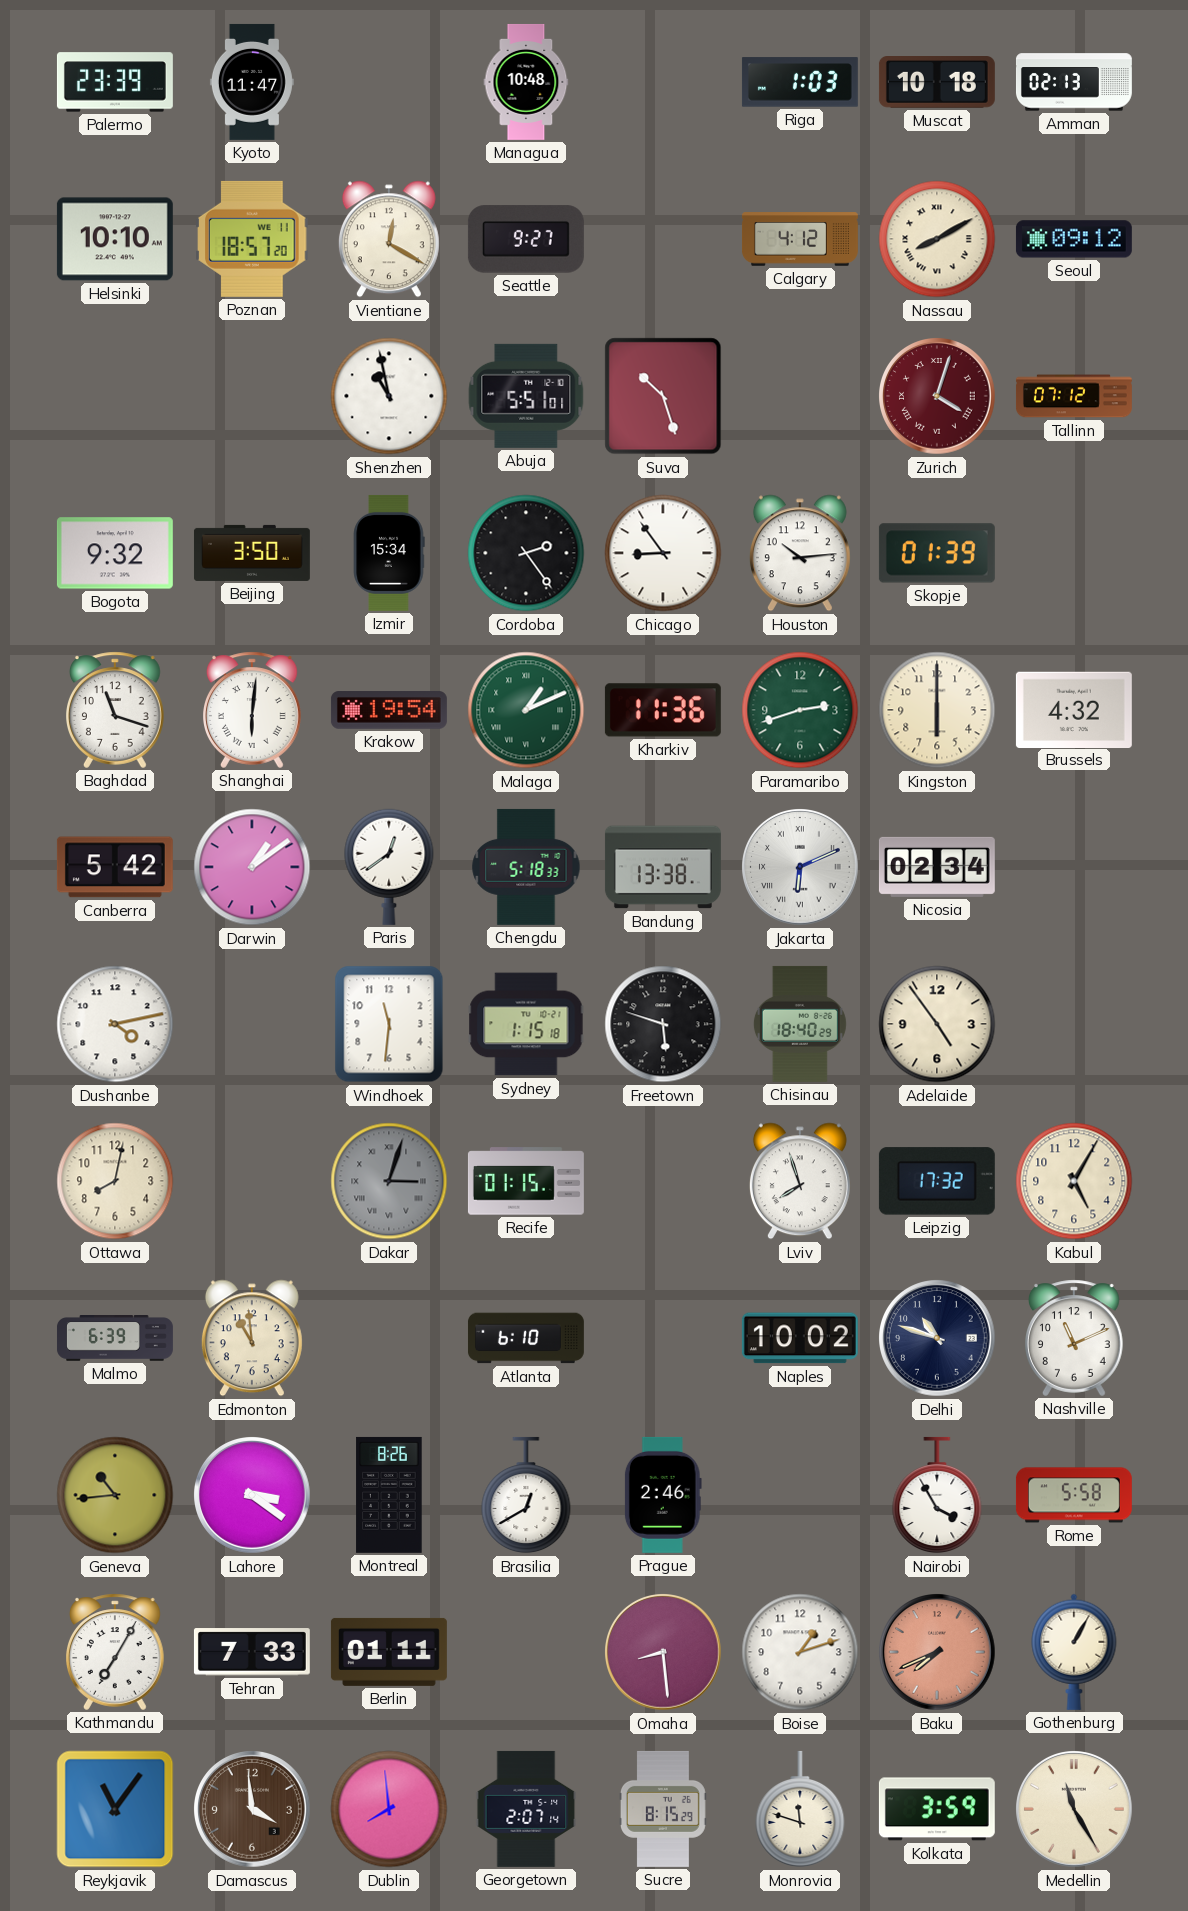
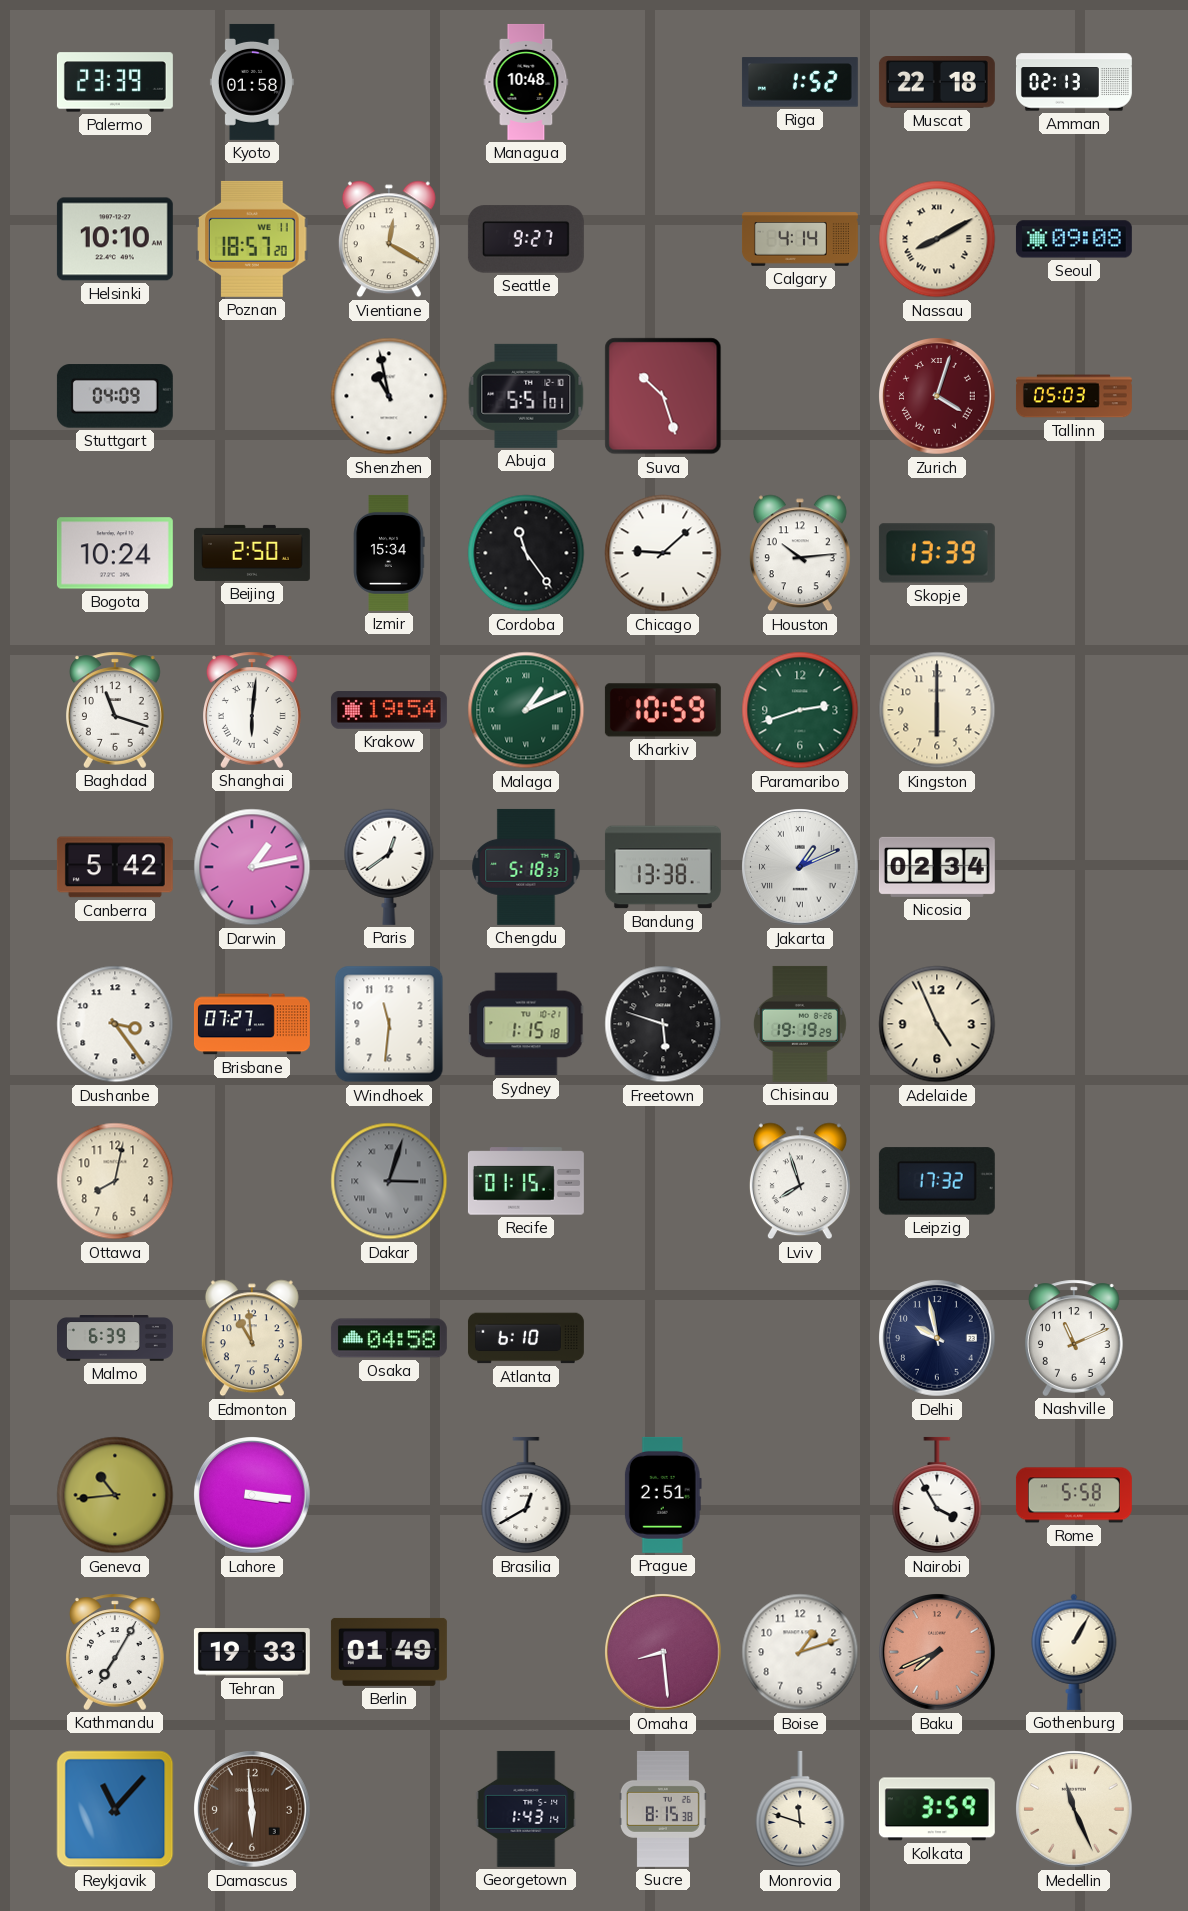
Kyoto: 11:47 -> 01:58
Riga: 1:03 -> 1:52
Muscat: 10:18 -> 22:18
Calgary: 4:12 -> 4:14
Seoul: 09:12 -> 09:08
Stuttgart: none -> 04:09
Tallinn: 07:12 -> 05:03
Bogota: 9:32 -> 10:24
Beijing: 3:50 -> 2:50
Cordoba: 2:24 -> 11:24
Chicago: 8:54 -> 9:08
Skopje: 01:39 -> 13:39
Kharkiv: 11:36 -> 10:59
Brussels: 4:32 -> none
Darwin: 1:09 -> 1:13
Jakarta: 6:11 -> 1:11
Dushanbe: 4:13 -> 3:24
Brisbane: none -> 07:27
Chisinau: 18:40 -> 19:19
Adelaide: 4:54 -> 4:56
Kabul: 5:05 -> none
Osaka: none -> 04:58
Naples: 10:02 -> none
Delhi: 10:48 -> 9:58
Lahore: 3:21 -> 3:16
Montreal: 8:26 -> none
Prague: 2:46 -> 2:51
Tehran: 7:33 -> 19:33
Berlin: 01:11 -> 01:49
Reykjavik: 11:06 -> 11:07
Damascus: 3:59 -> 5:59
Dublin: 7:59 -> none
Georgetown: 2:07 -> 1:43
Sucre: 8:15:29 -> 8:15:38
Medellin: 11:25 -> 11:26
